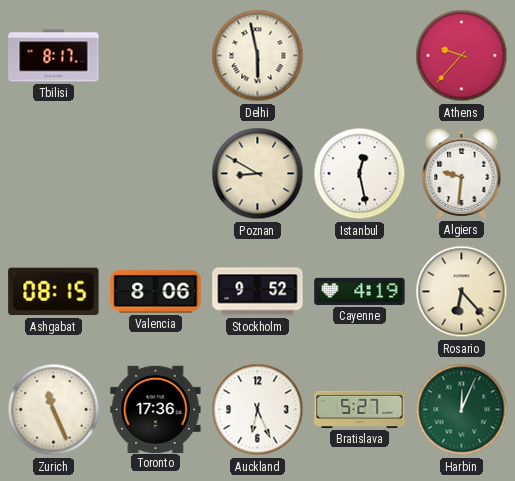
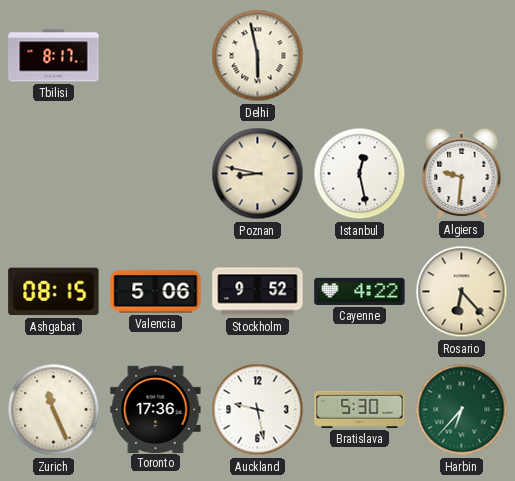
Athens: 9:37 -> none
Poznan: 8:50 -> 8:47
Valencia: 8:06 -> 5:06
Cayenne: 4:19 -> 4:22
Auckland: 6:26 -> 9:28
Bratislava: 5:27 -> 5:30
Harbin: 12:04 -> 6:37
